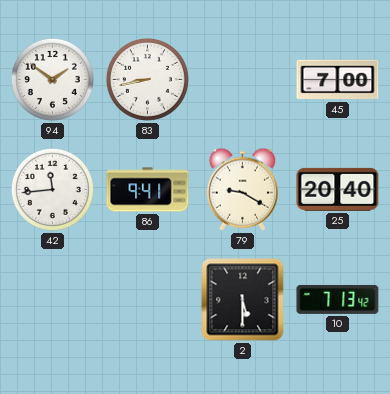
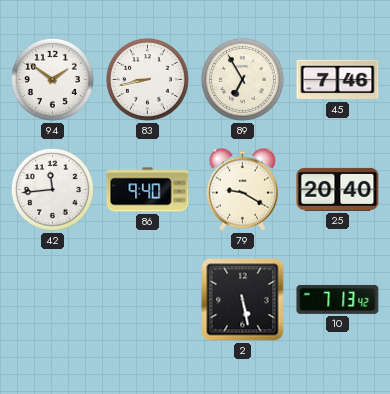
89: none -> 6:55
45: 7:00 -> 7:46
86: 9:41 -> 9:40
2: 5:30 -> 5:28
